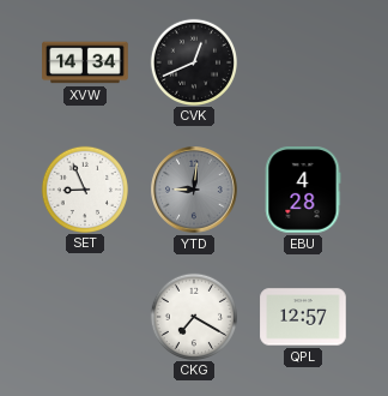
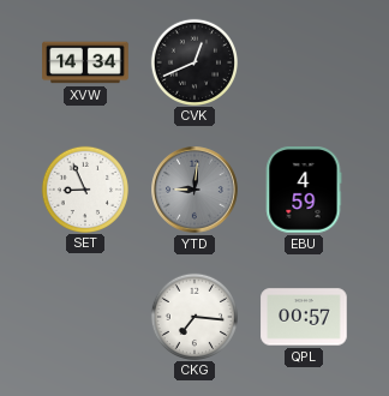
EBU: 4:28 -> 4:59
CKG: 7:20 -> 7:16
QPL: 12:57 -> 00:57
